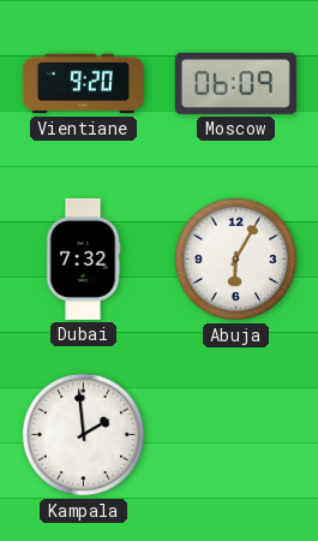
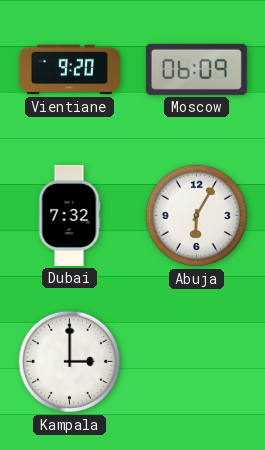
Kampala: 1:59 -> 3:00
